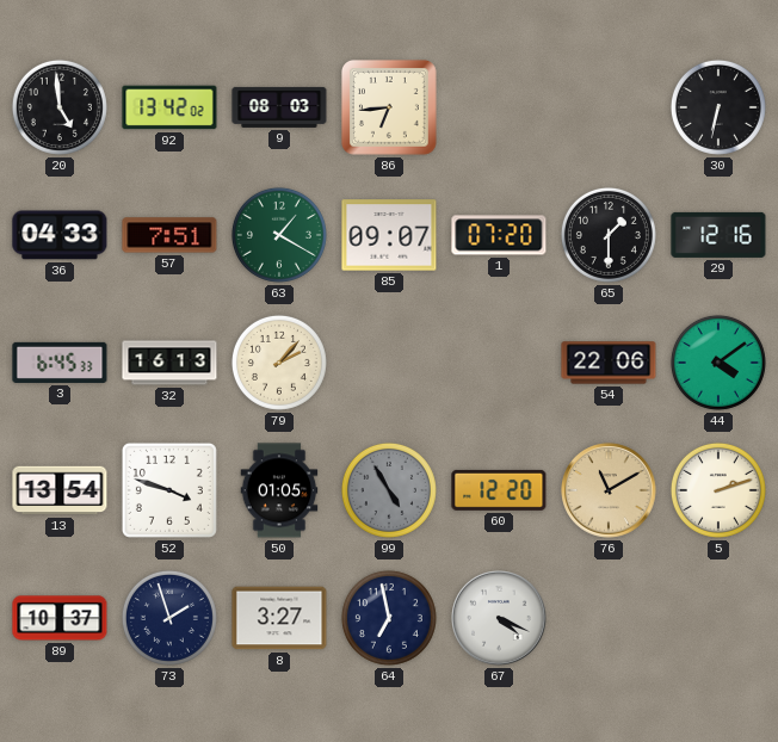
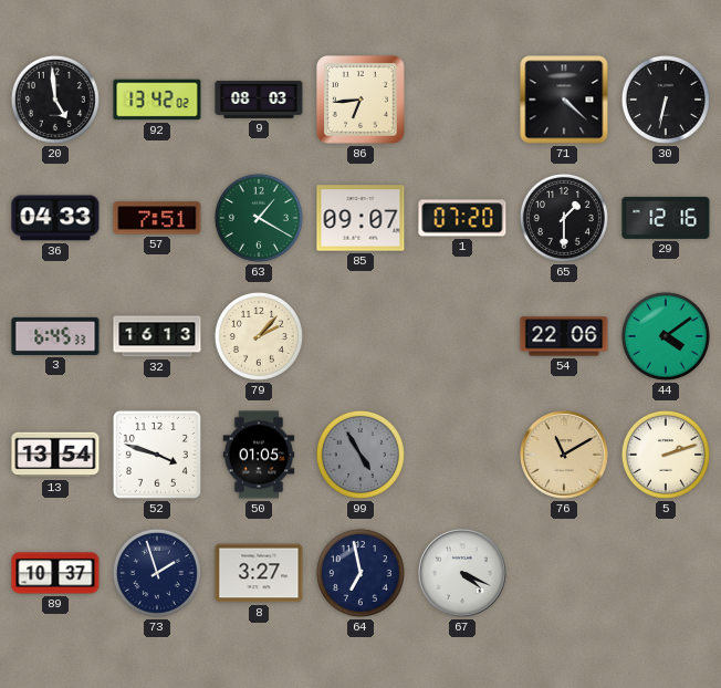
71: none -> 4:22
60: 12:20 -> none
